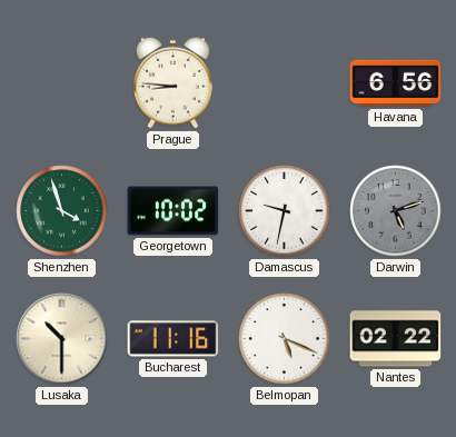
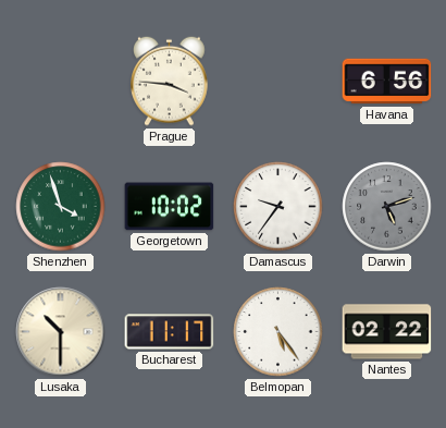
Prague: 8:46 -> 3:46
Damascus: 9:32 -> 9:36
Bucharest: 11:16 -> 11:17
Belmopan: 5:19 -> 5:24
